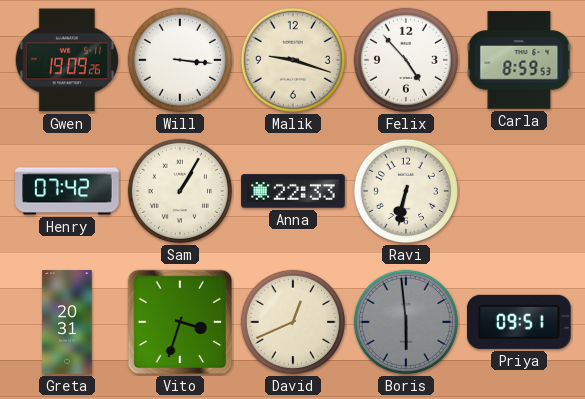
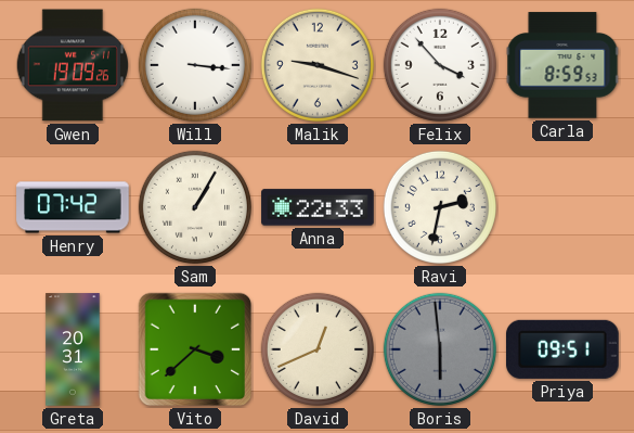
Felix: 4:53 -> 3:53
Ravi: 6:32 -> 2:32
Vito: 3:33 -> 3:38
